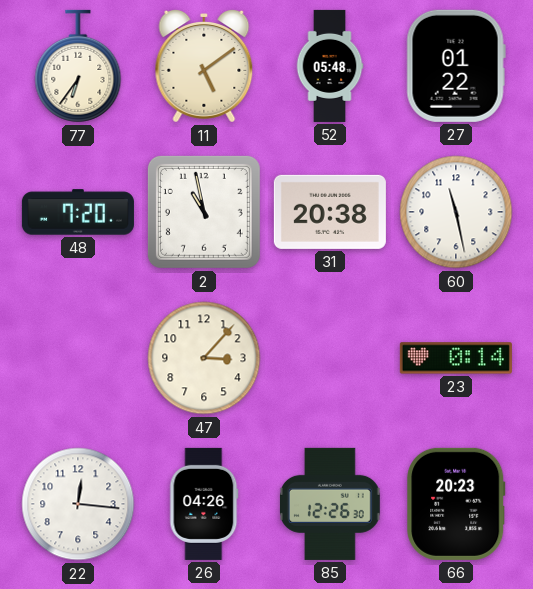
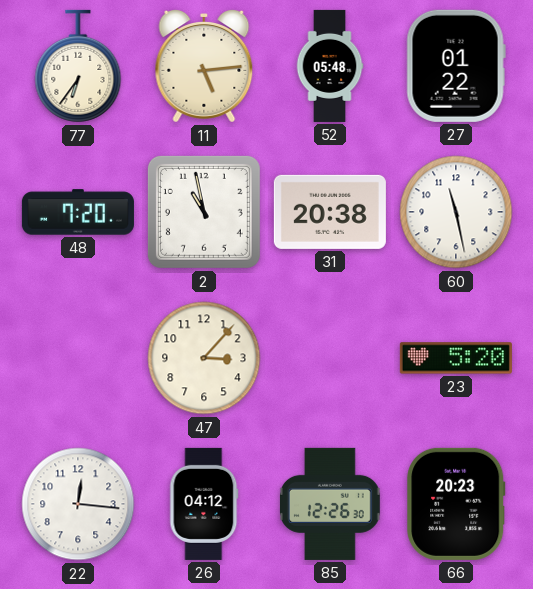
11: 5:09 -> 5:14
23: 0:14 -> 5:20
26: 04:26 -> 04:12
